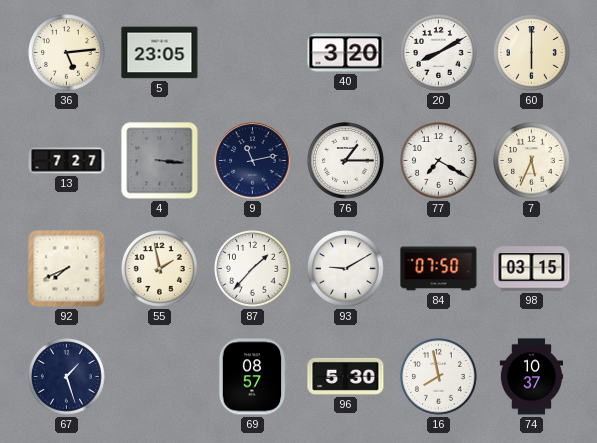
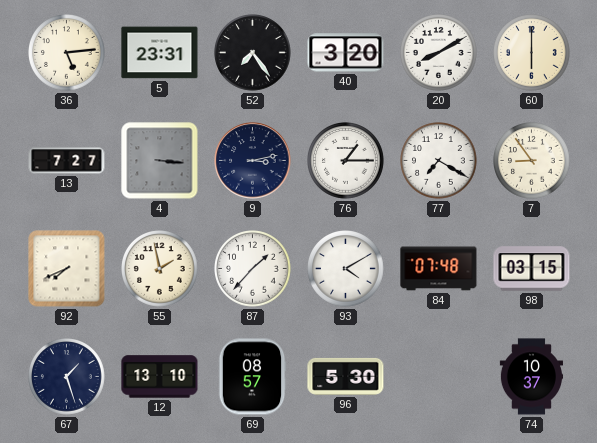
5: 23:05 -> 23:31
52: none -> 7:24
9: 11:13 -> 3:13
7: 5:34 -> 8:54
93: 9:10 -> 4:10
84: 07:50 -> 07:48
12: none -> 13:10
16: 7:58 -> none
